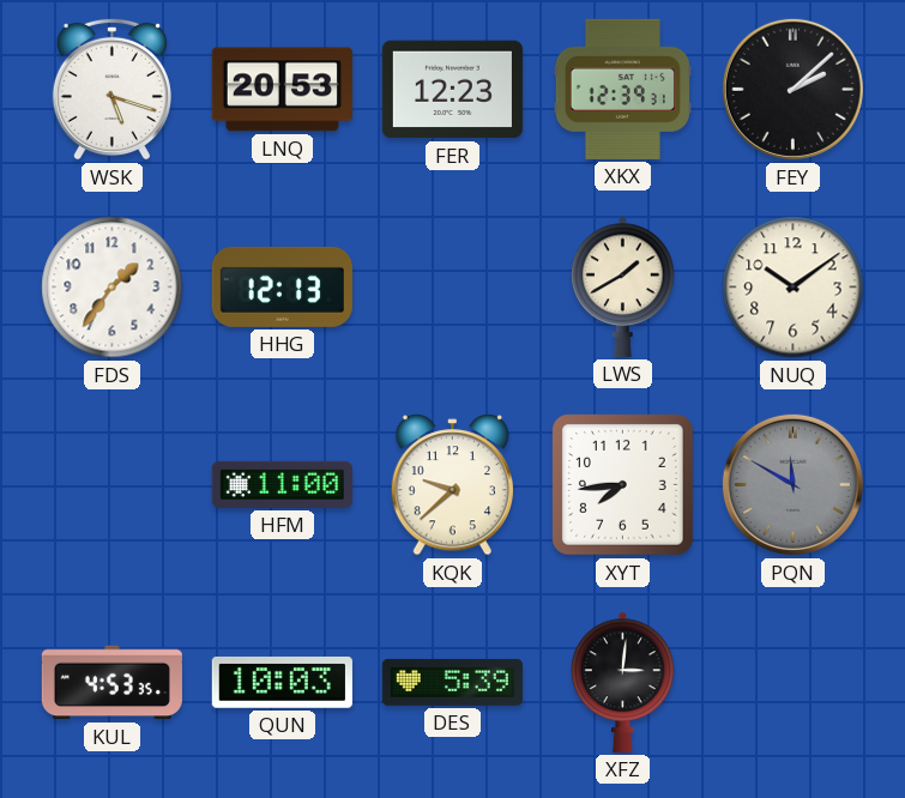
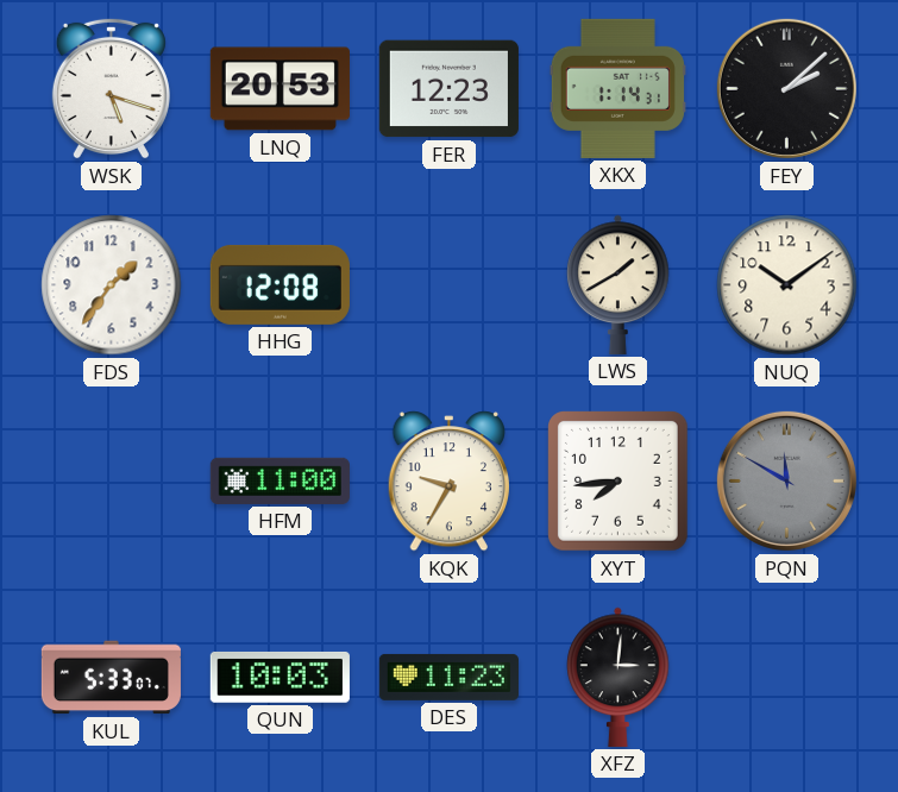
XKX: 12:39 -> 1:14
HHG: 12:13 -> 12:08
KQK: 9:38 -> 9:35
KUL: 4:53 -> 5:33
DES: 5:39 -> 11:23
